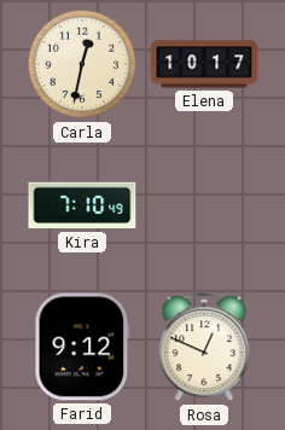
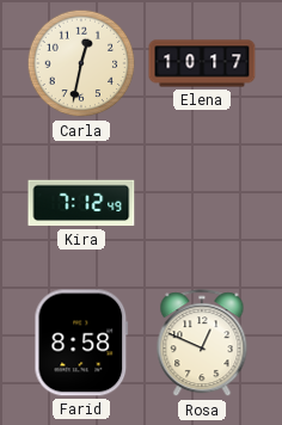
Kira: 7:10 -> 7:12
Farid: 9:12 -> 8:58
